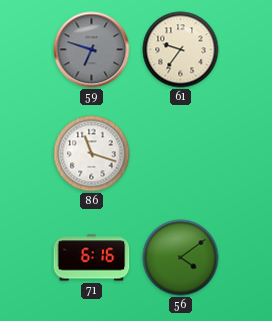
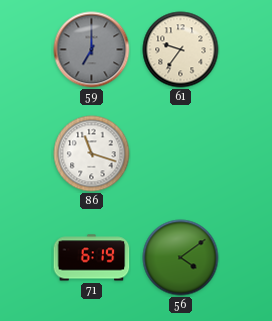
59: 6:48 -> 7:00
71: 6:16 -> 6:19
